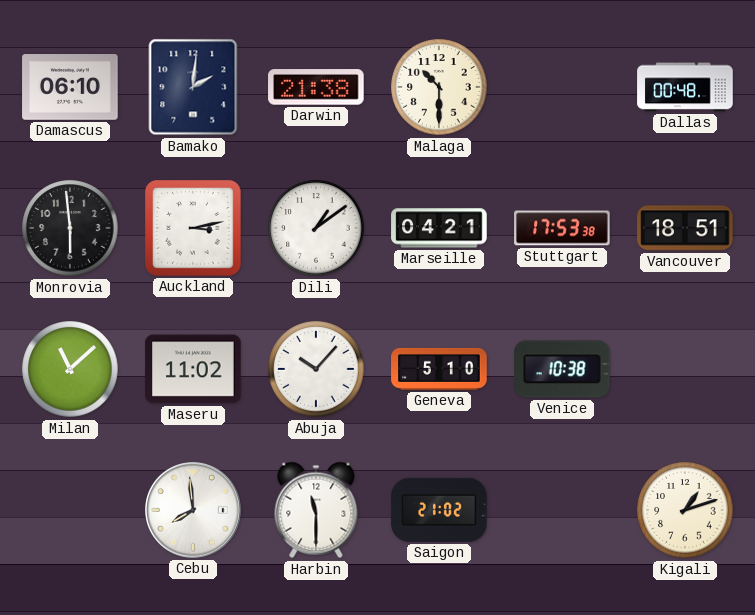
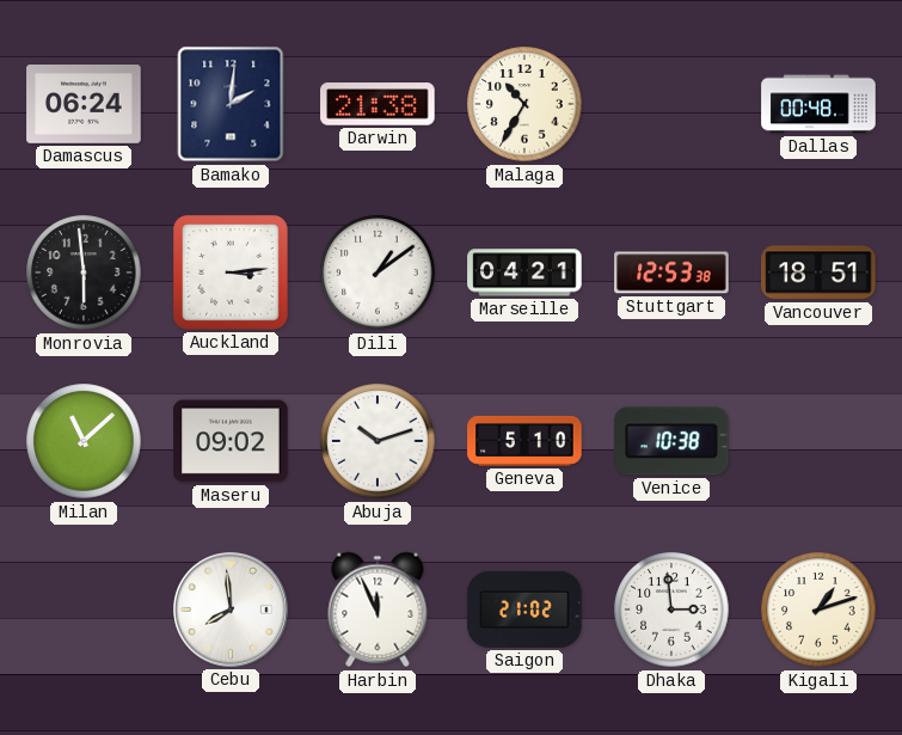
Damascus: 06:10 -> 06:24
Malaga: 10:30 -> 10:35
Auckland: 3:13 -> 3:14
Stuttgart: 17:53 -> 12:53
Maseru: 11:02 -> 09:02
Abuja: 10:07 -> 10:12
Harbin: 11:30 -> 11:56
Dhaka: none -> 2:59
